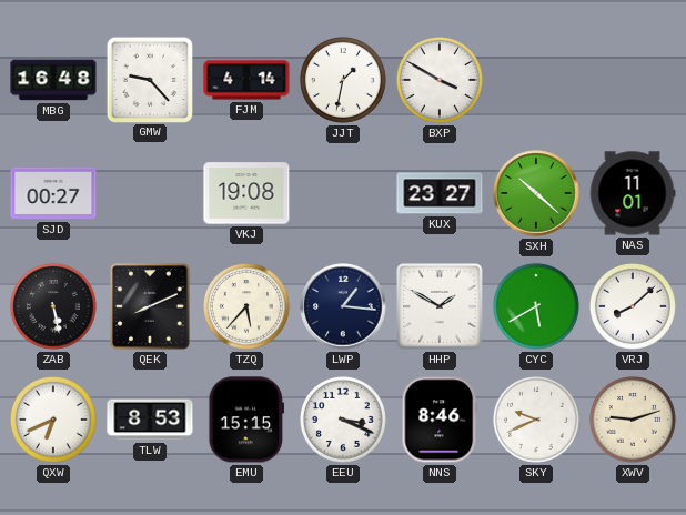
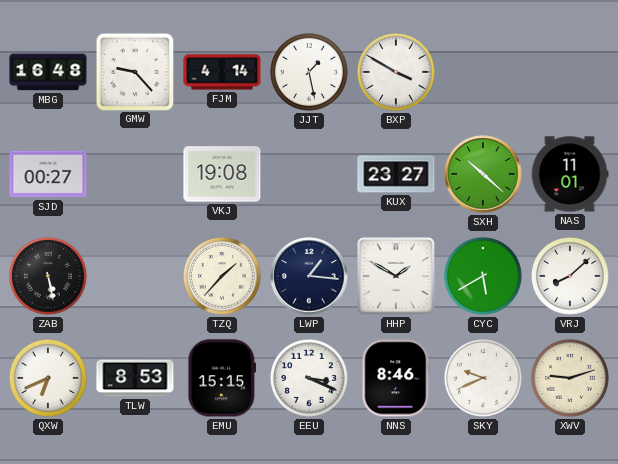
JJT: 1:32 -> 1:28
QEK: 8:11 -> none
TZQ: 5:37 -> 1:37
